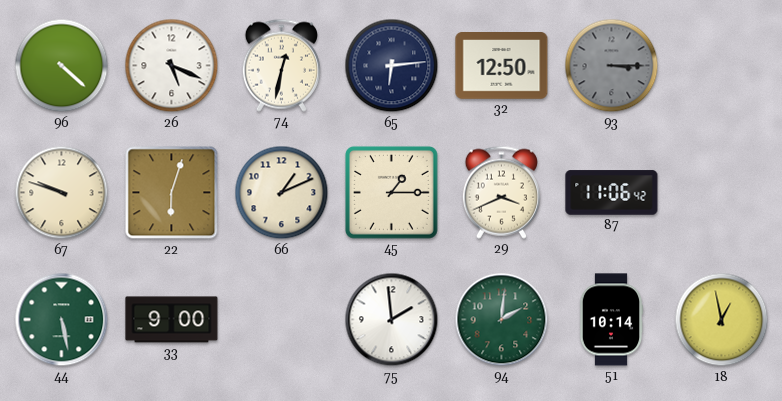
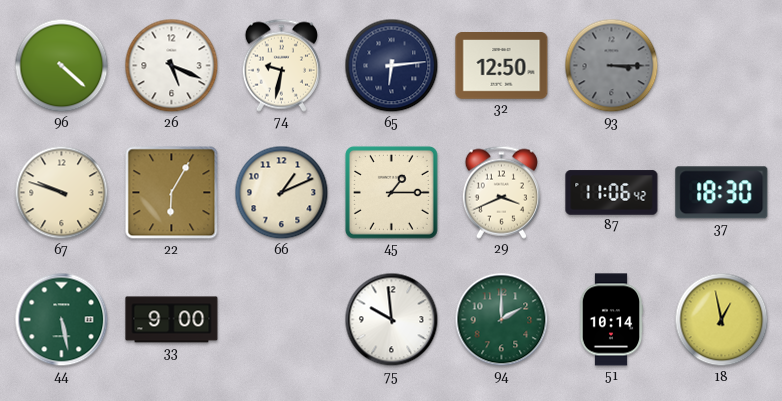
74: 12:32 -> 9:32
22: 6:03 -> 6:05
37: none -> 18:30
75: 1:59 -> 9:59
94: 2:01 -> 2:00
